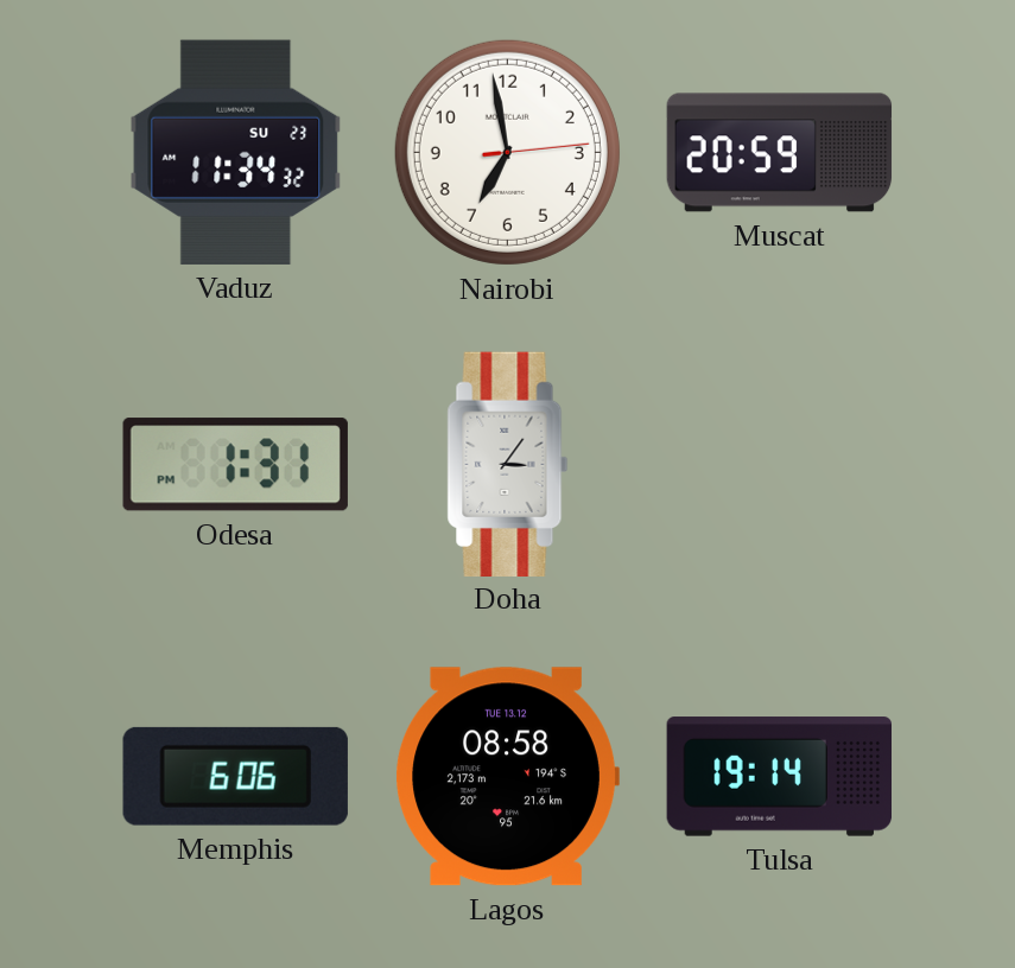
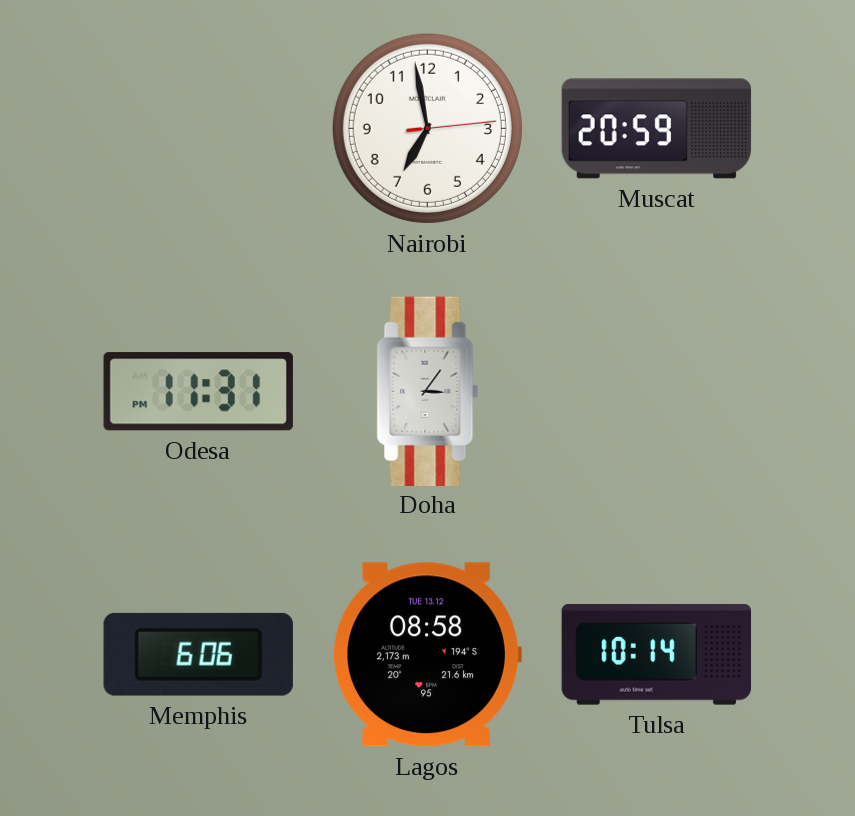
Vaduz: 11:34 -> none
Odesa: 1:31 -> 11:31
Tulsa: 19:14 -> 10:14
